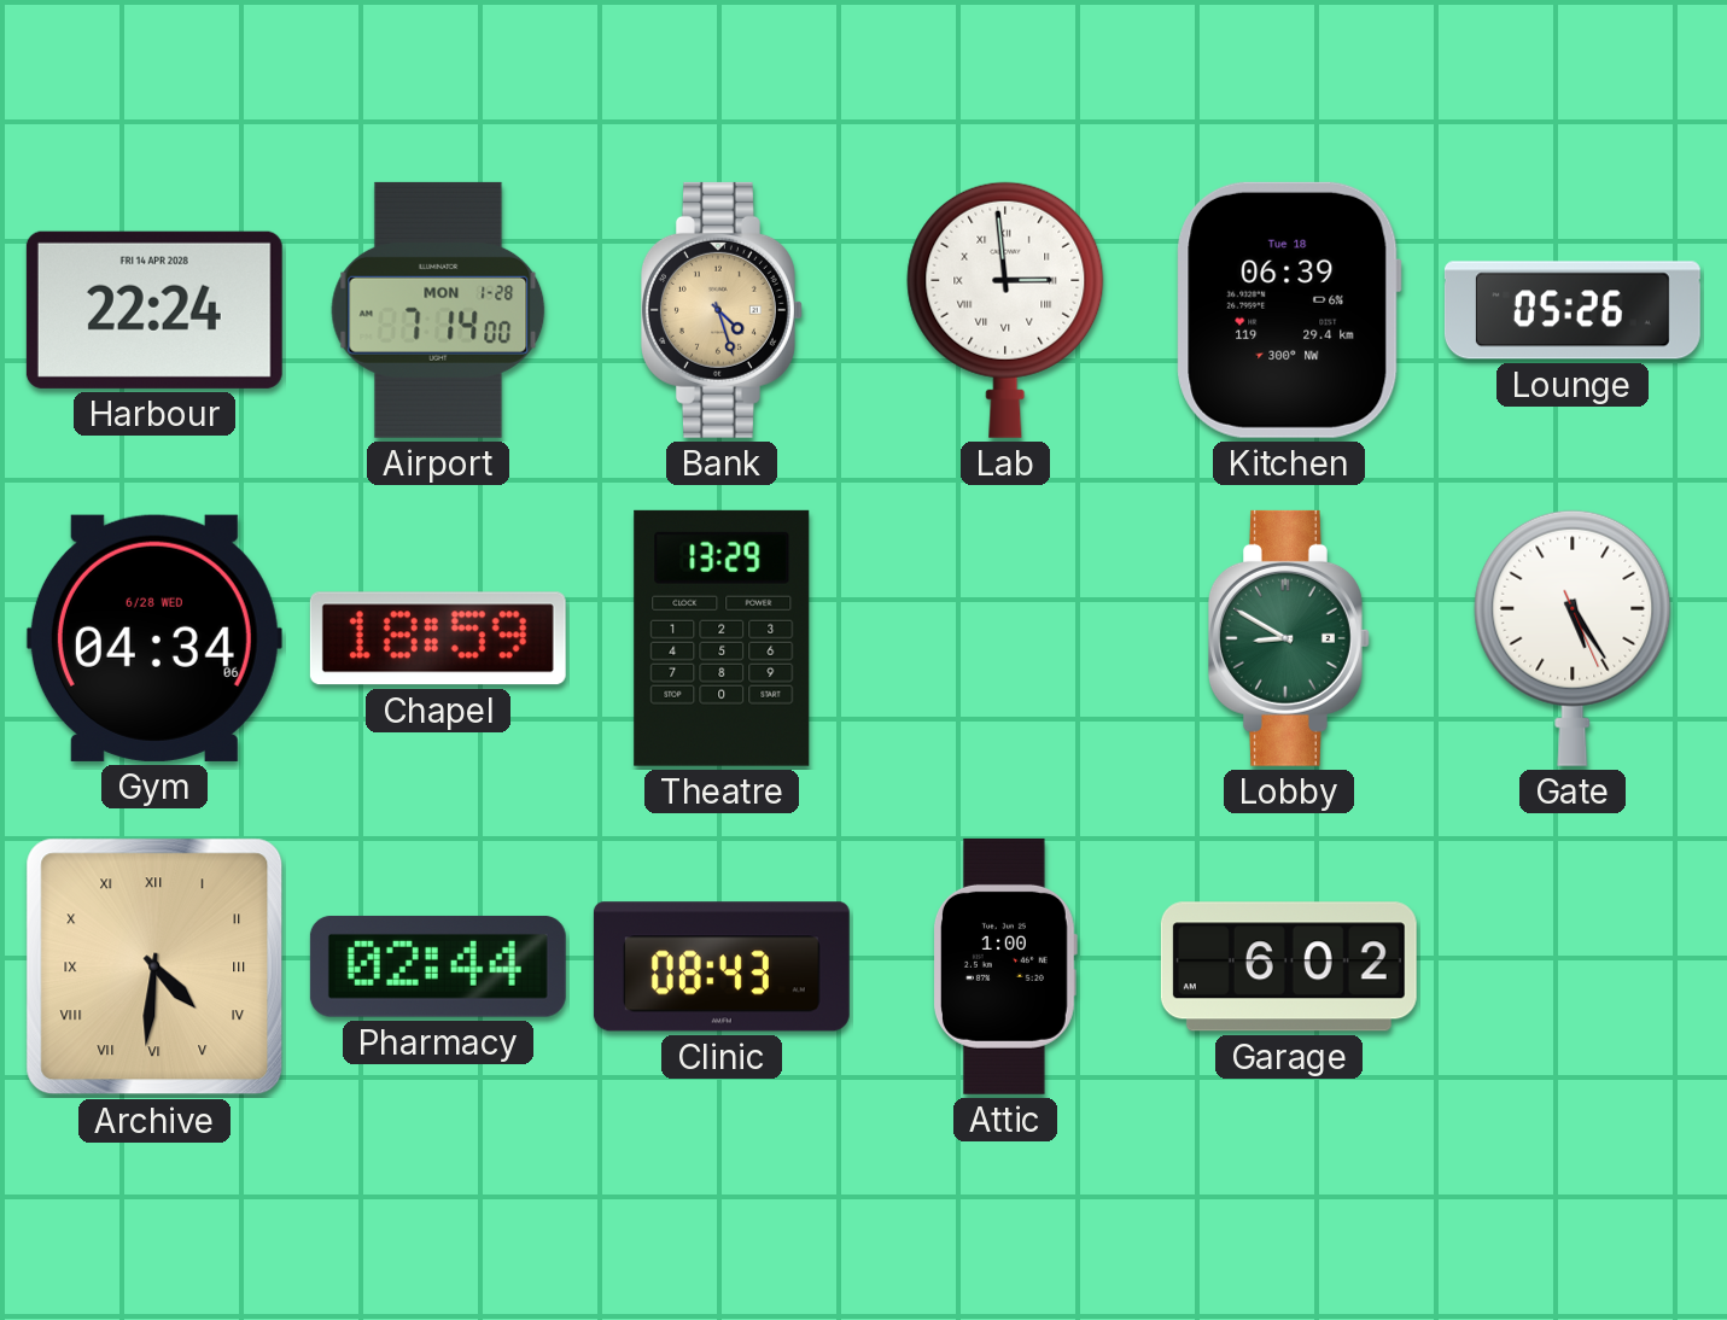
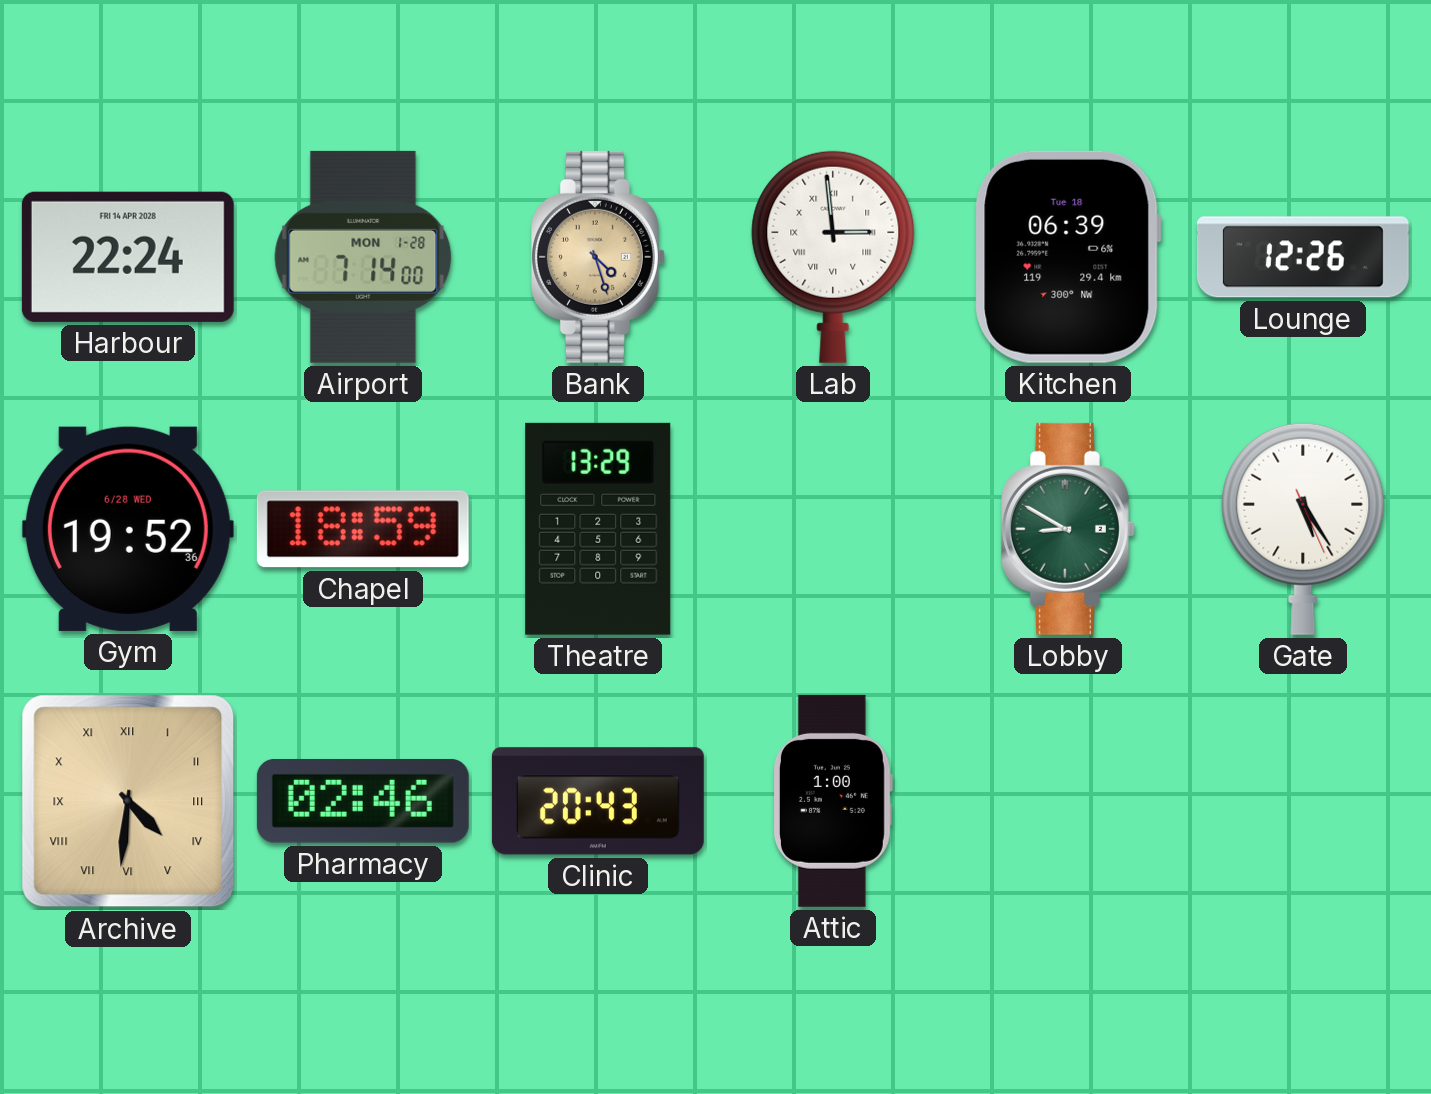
Lounge: 05:26 -> 12:26
Gym: 04:34 -> 19:52
Pharmacy: 02:44 -> 02:46
Clinic: 08:43 -> 20:43
Garage: 6:02 -> none
